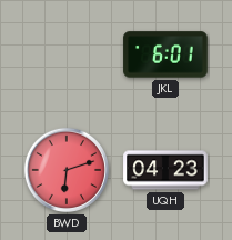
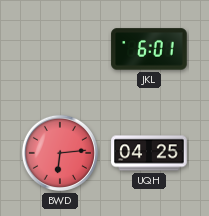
BWD: 6:12 -> 6:14
UQH: 04:23 -> 04:25
